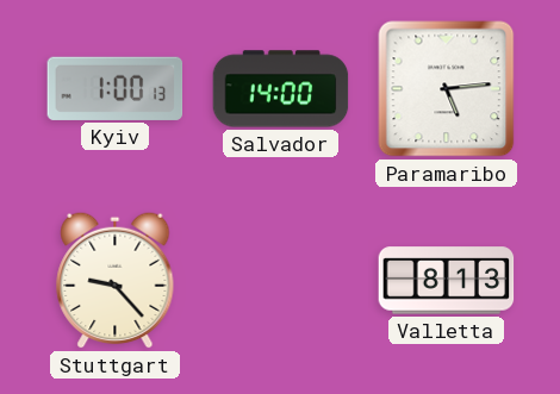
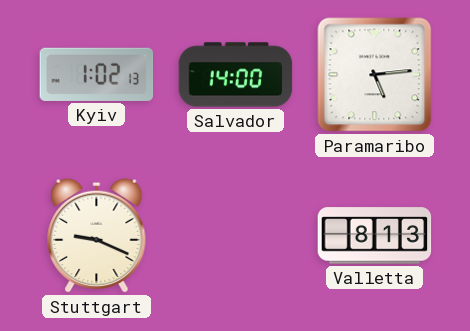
Kyiv: 1:00 -> 1:02
Stuttgart: 9:23 -> 9:19
